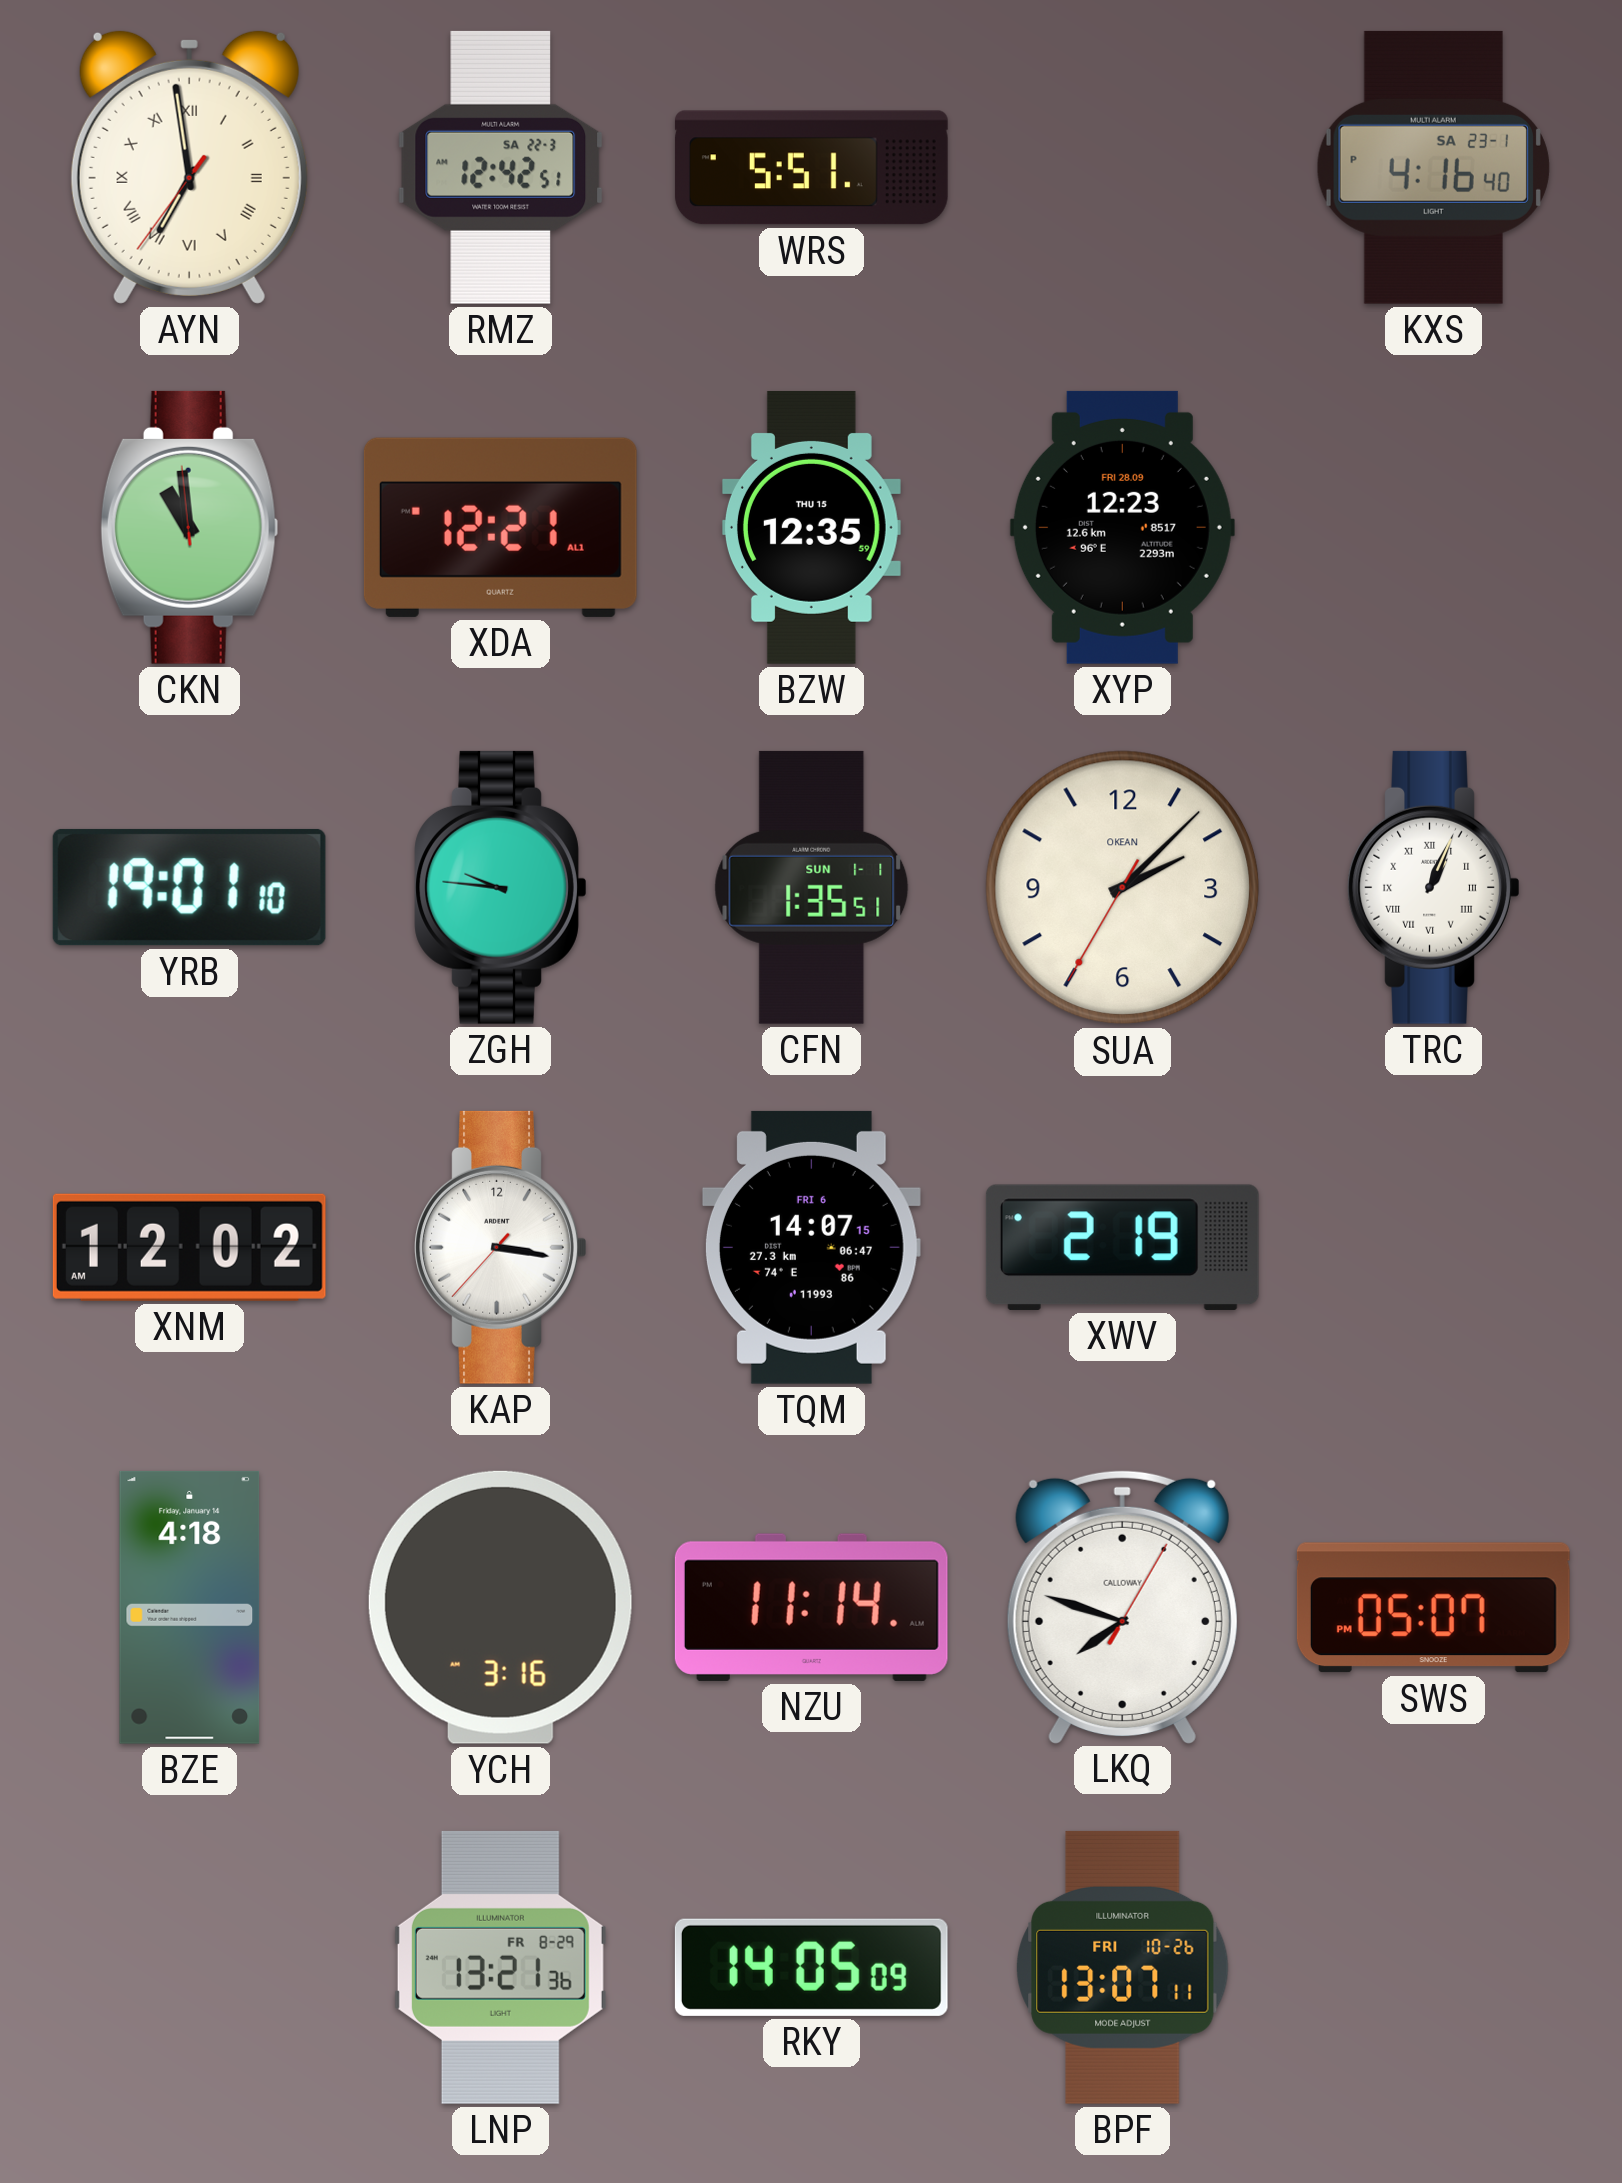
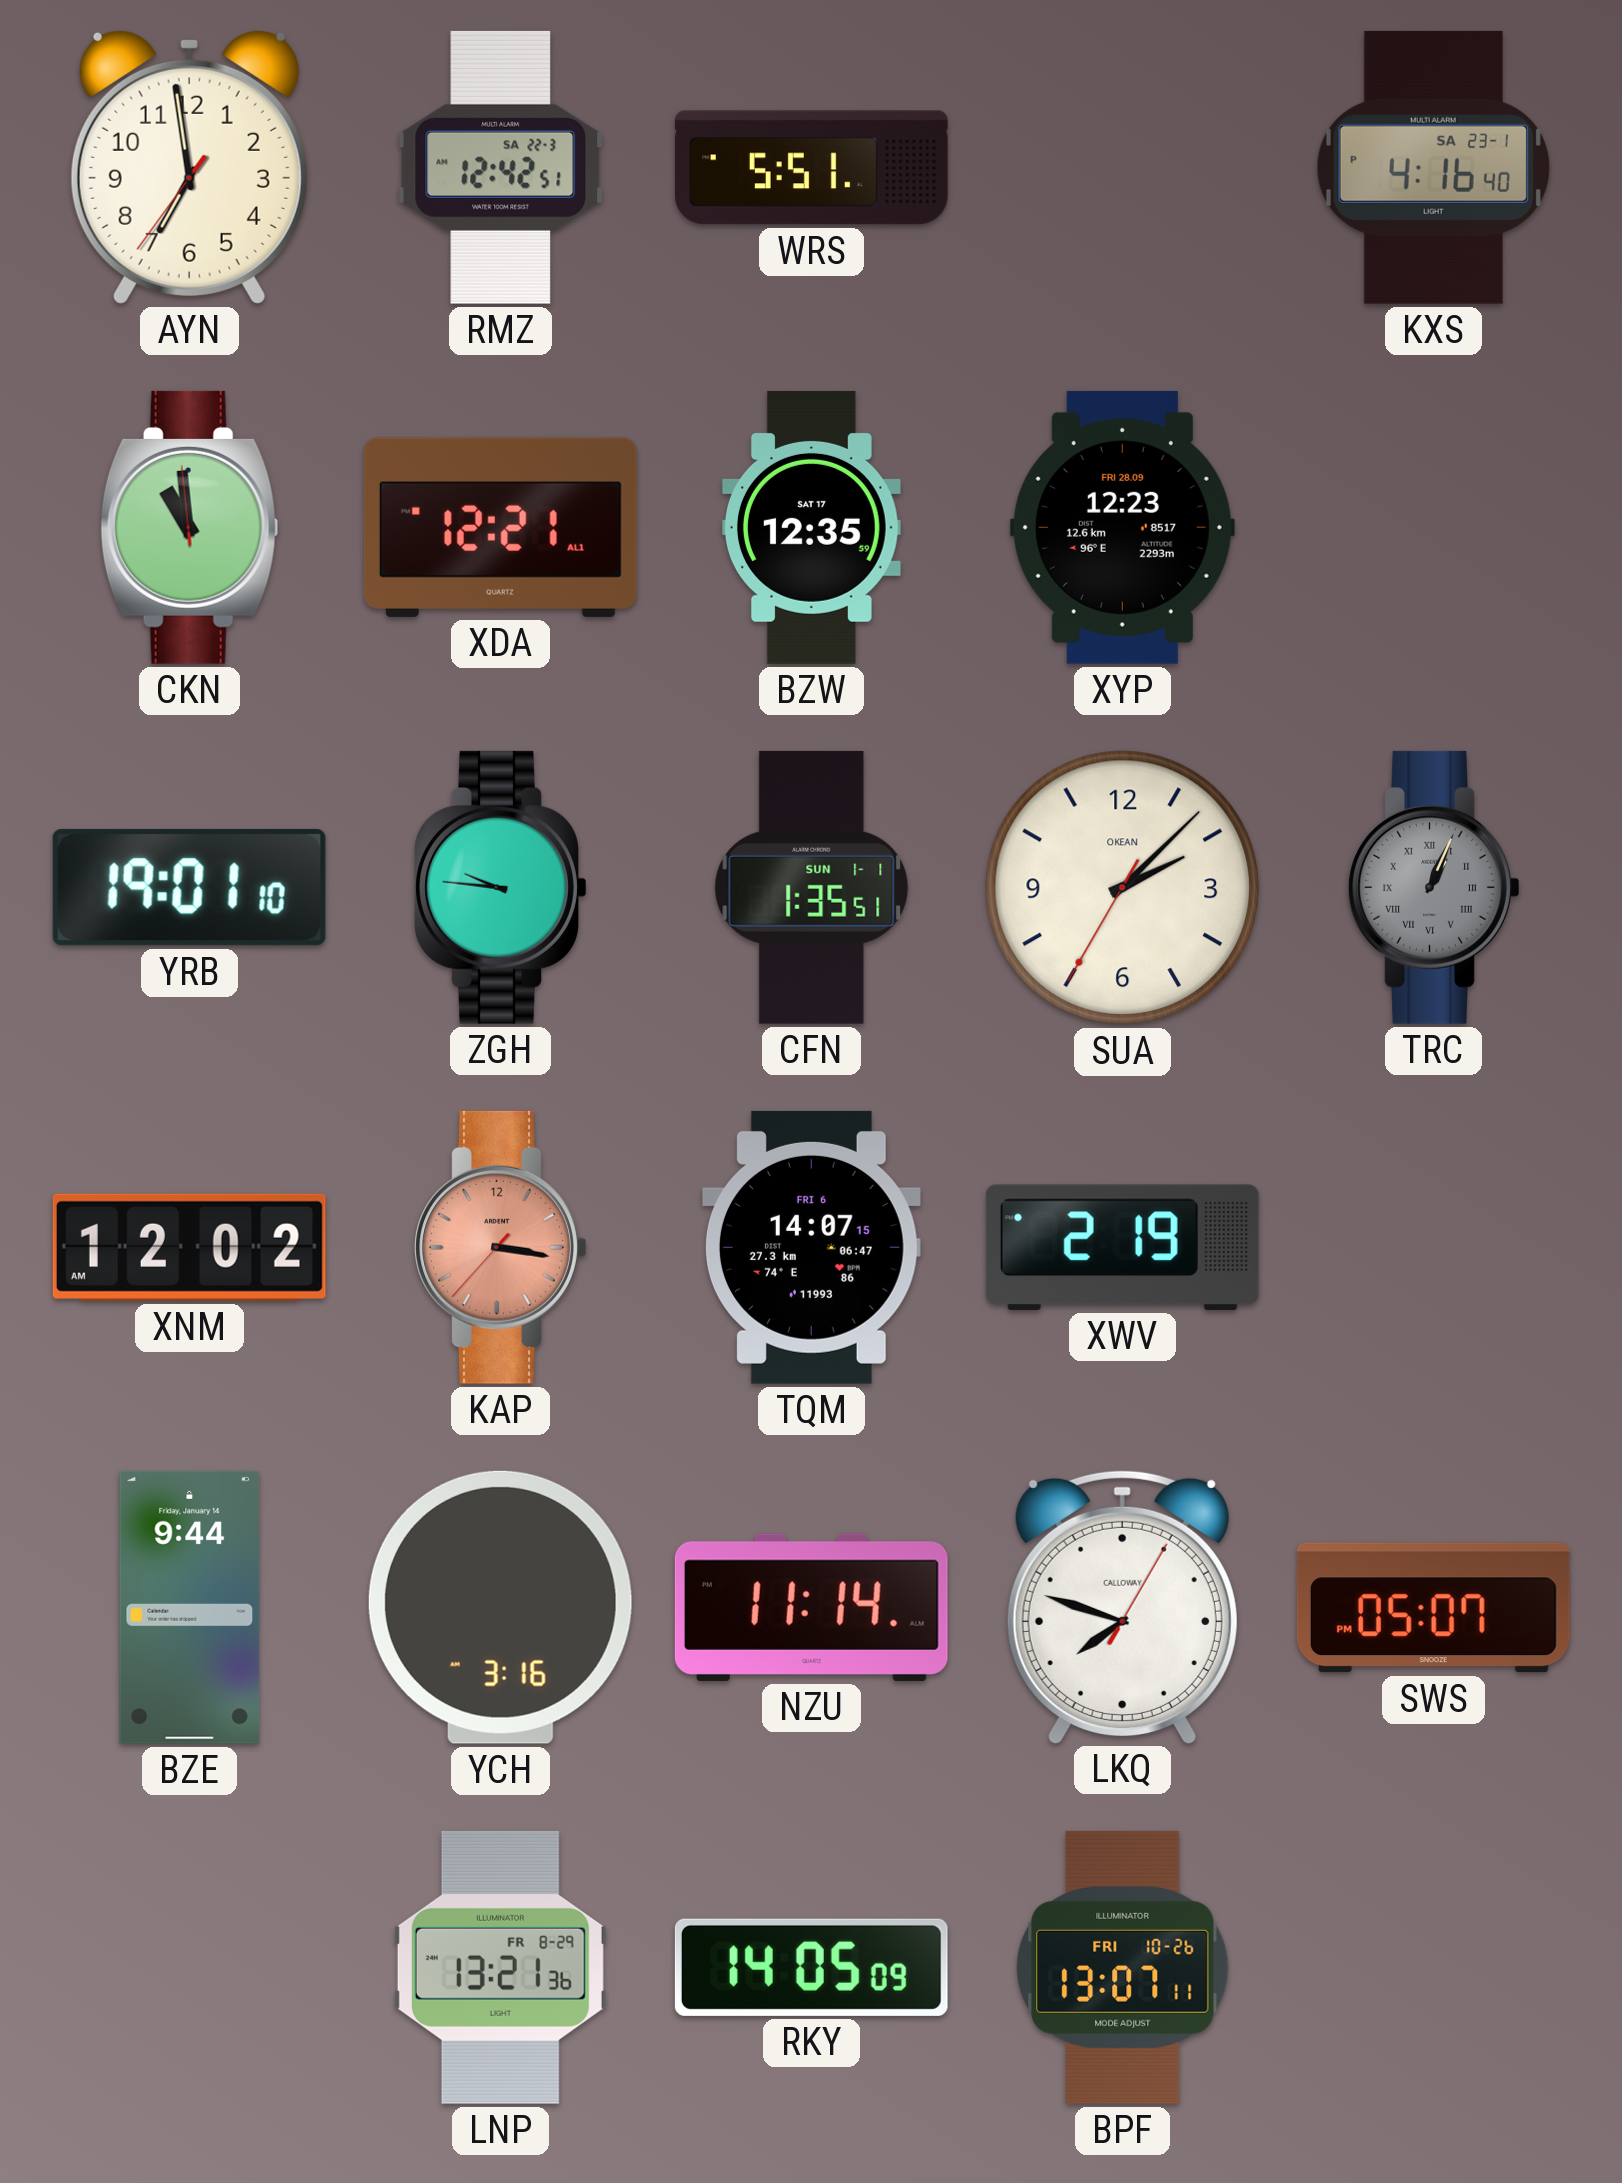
AYN numerals: Roman -> Arabic
BZW date: THU 15 -> SAT 17
TRC dial: white -> grey
KAP dial: white -> salmon
BZE: 4:18 -> 9:44
